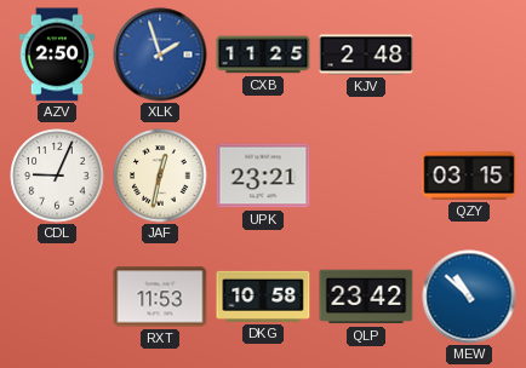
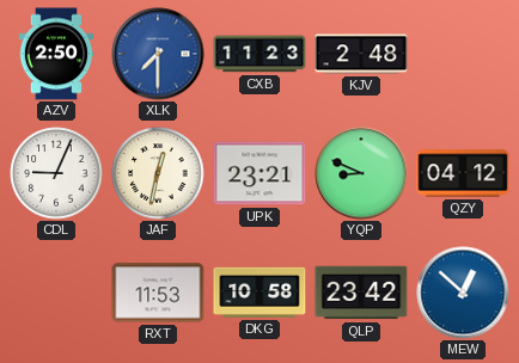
XLK: 1:57 -> 7:30
CXB: 11:25 -> 11:23
YQP: none -> 8:49
QZY: 03:15 -> 04:12
MEW: 10:52 -> 12:52
